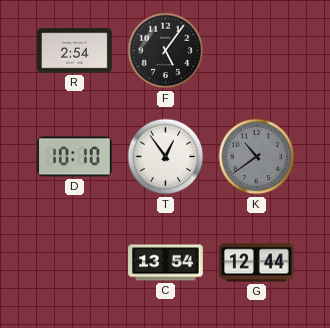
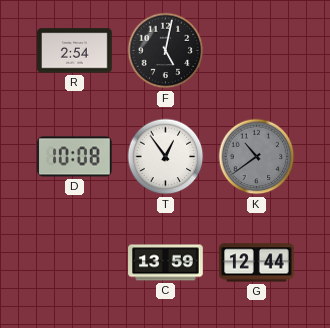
F: 5:06 -> 5:02
D: 10:10 -> 10:08
C: 13:54 -> 13:59
